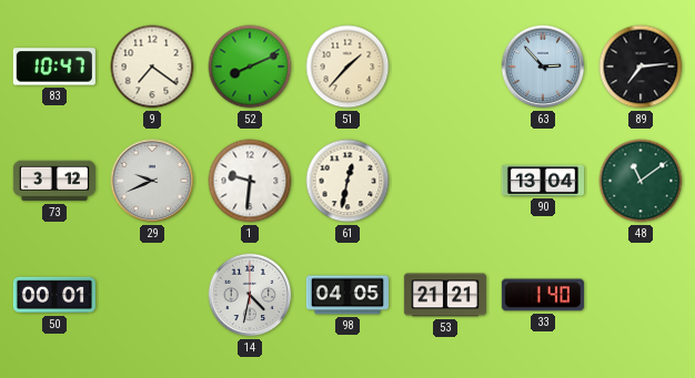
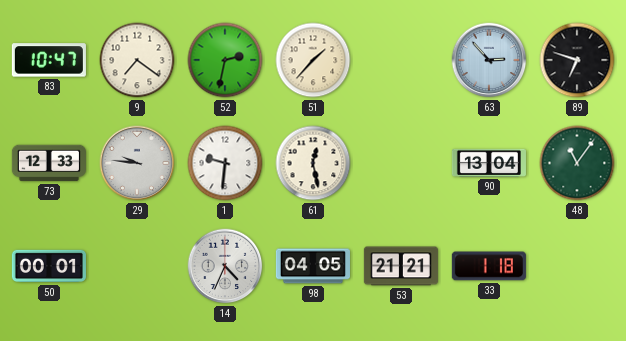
52: 8:11 -> 2:32
89: 7:14 -> 6:48
73: 3:12 -> 12:33
29: 9:41 -> 9:46
61: 12:32 -> 12:28
48: 11:09 -> 11:06
14: 4:32 -> 4:34
33: 1:40 -> 1:18
